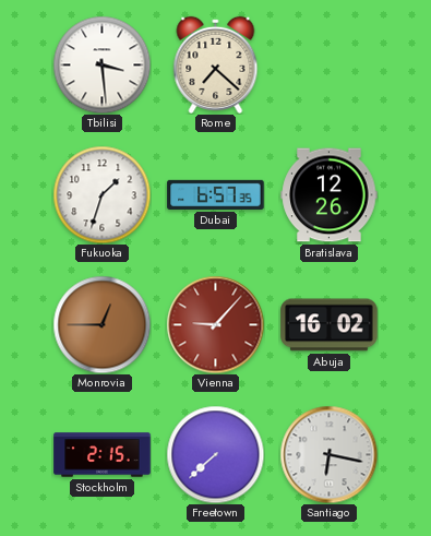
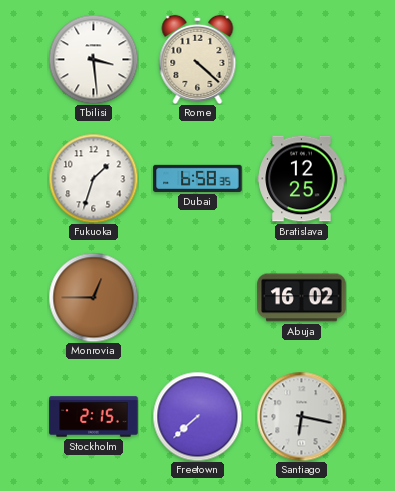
Rome: 7:22 -> 4:22
Dubai: 6:57 -> 6:58
Bratislava: 12:26 -> 12:25
Vienna: 9:07 -> none
